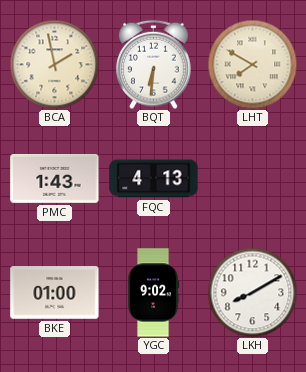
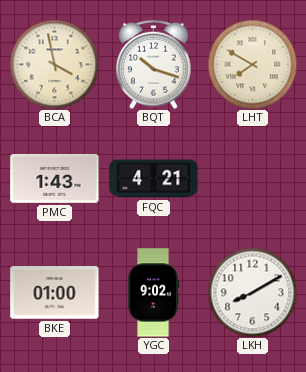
BCA: 1:58 -> 3:58
BQT: 6:31 -> 10:18
FQC: 4:13 -> 4:21
